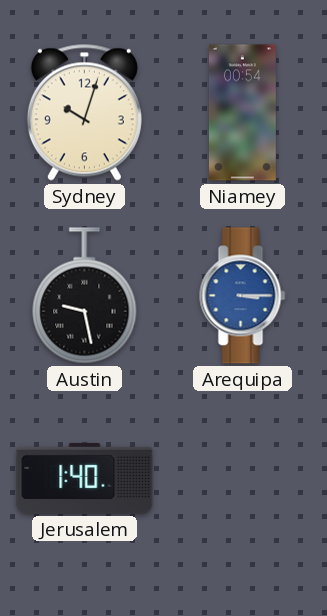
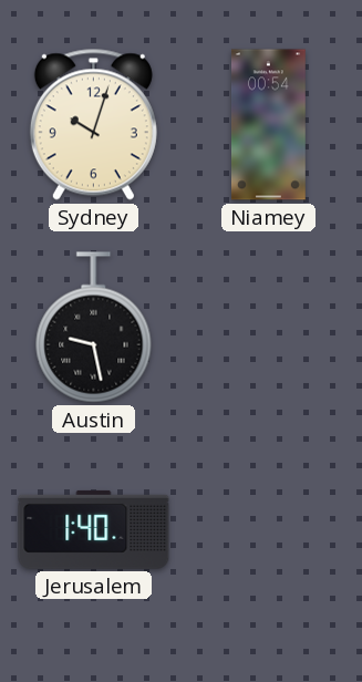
Arequipa: 3:15 -> none
